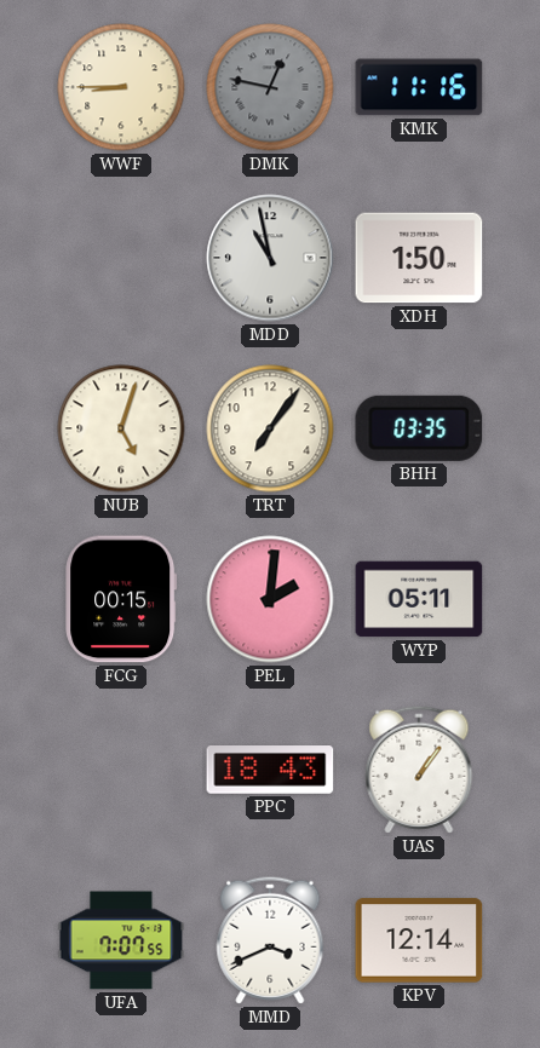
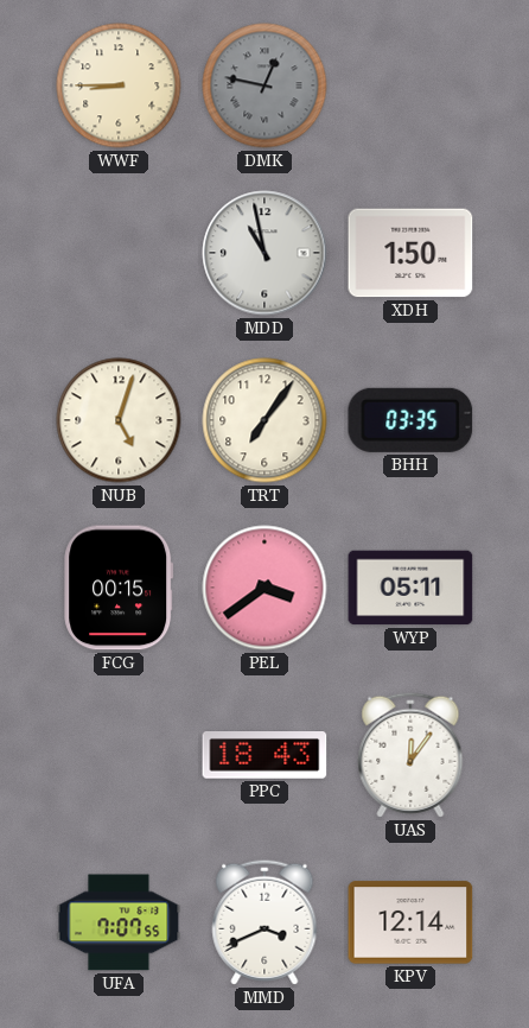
KMK: 11:16 -> none
PEL: 2:01 -> 3:39
UAS: 1:06 -> 12:06
